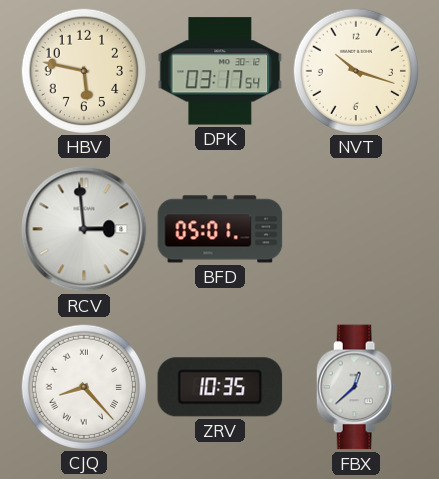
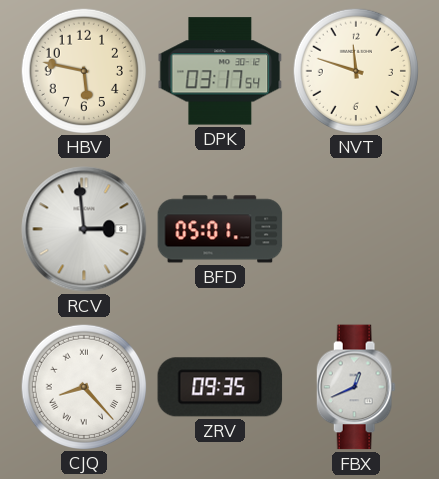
NVT: 10:18 -> 11:48
ZRV: 10:35 -> 09:35
FBX: 12:38 -> 12:41
